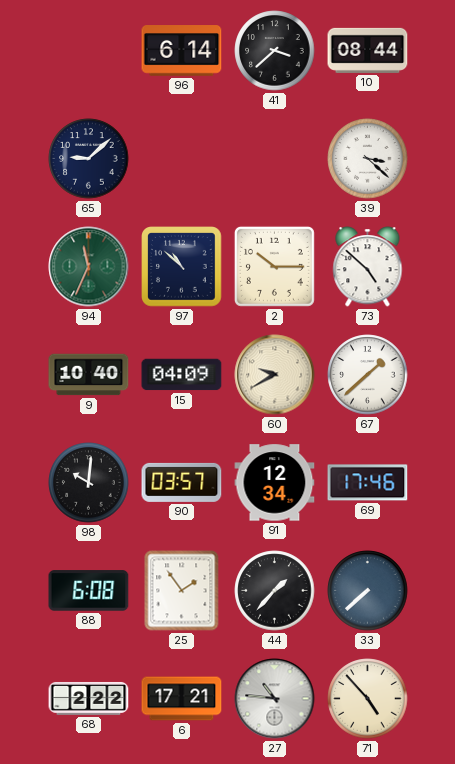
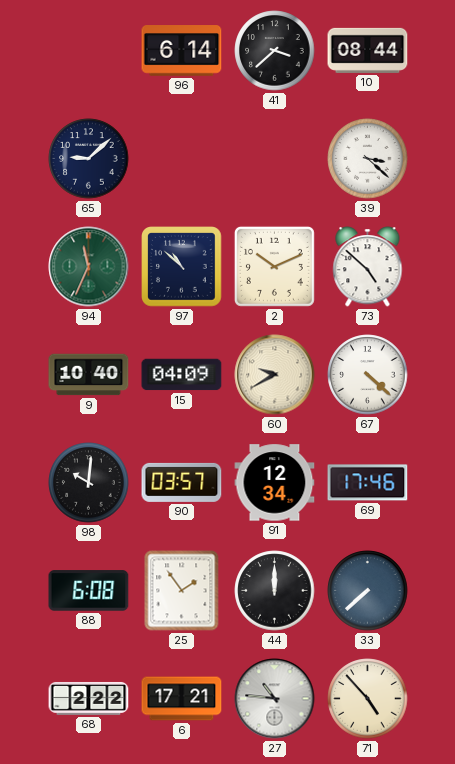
2: 10:15 -> 10:11
67: 1:38 -> 4:22
44: 1:37 -> 12:00
